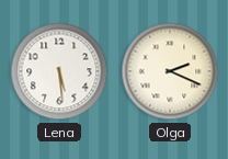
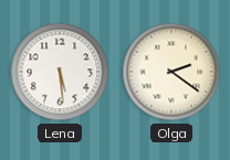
Olga: 2:19 -> 2:21
